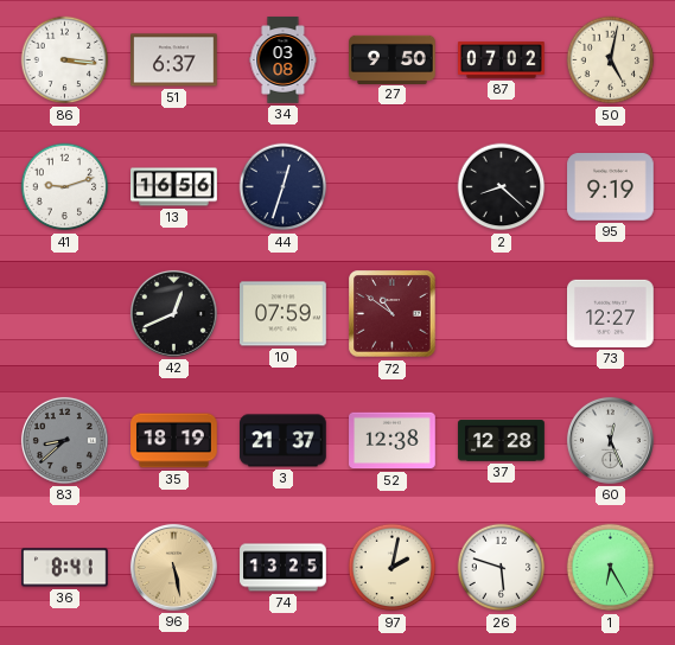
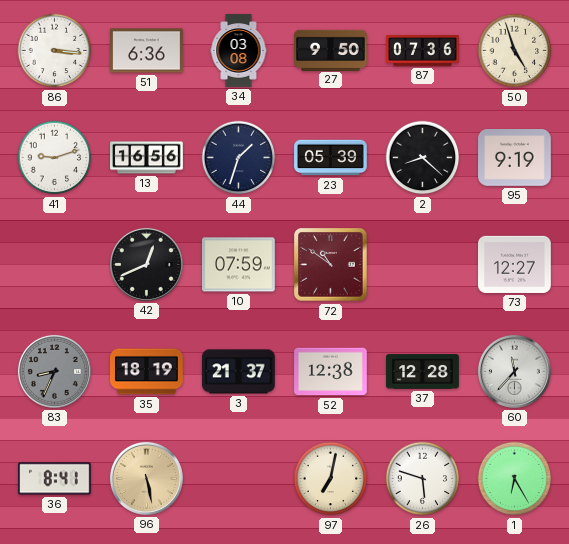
51: 6:37 -> 6:36
87: 07:02 -> 07:36
50: 5:02 -> 4:57
44: 12:33 -> 1:33
23: none -> 05:39
83: 8:38 -> 8:34
60: 12:26 -> 11:37
74: 13:25 -> none
97: 2:02 -> 7:02
